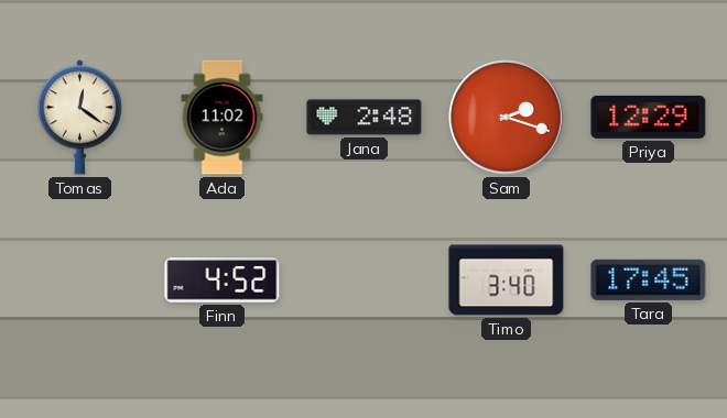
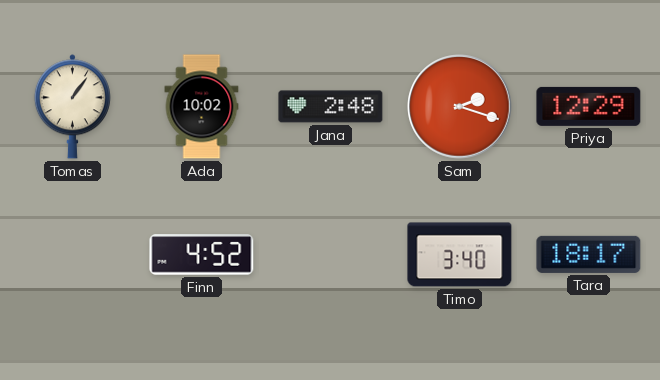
Tomas: 12:21 -> 1:06
Ada: 11:02 -> 10:02
Tara: 17:45 -> 18:17
